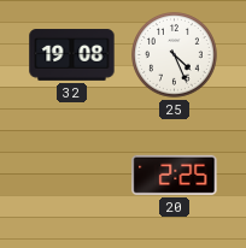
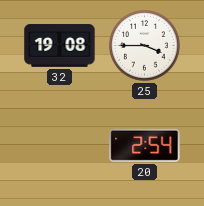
25: 4:26 -> 3:45
20: 2:25 -> 2:54
